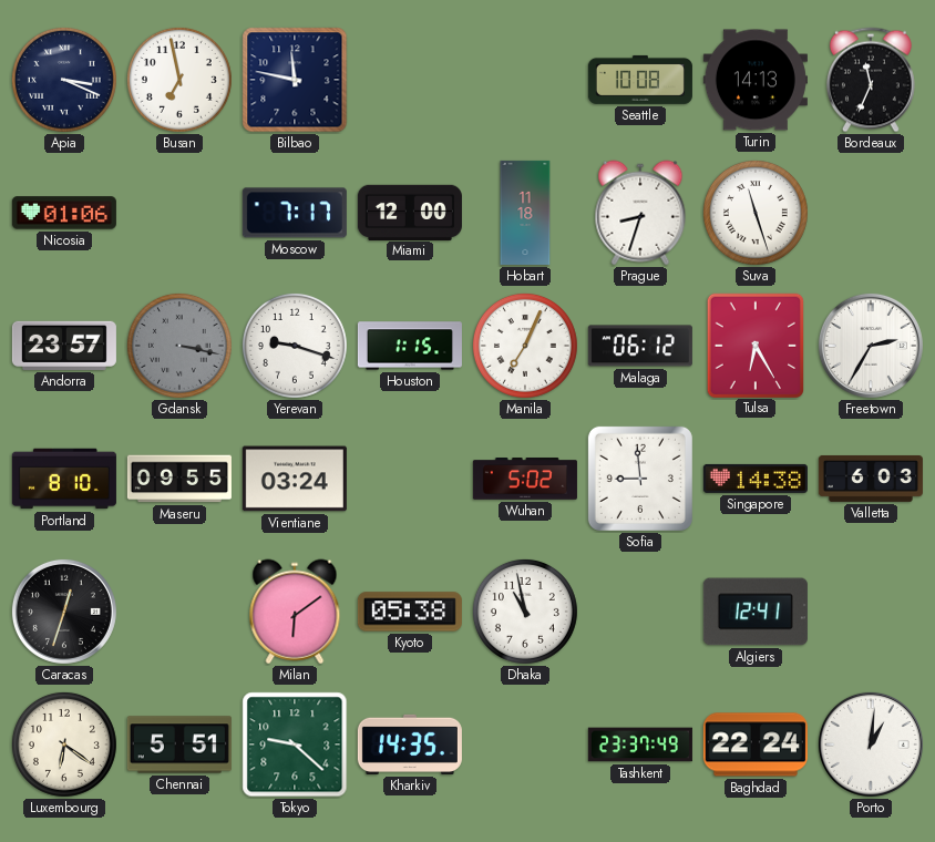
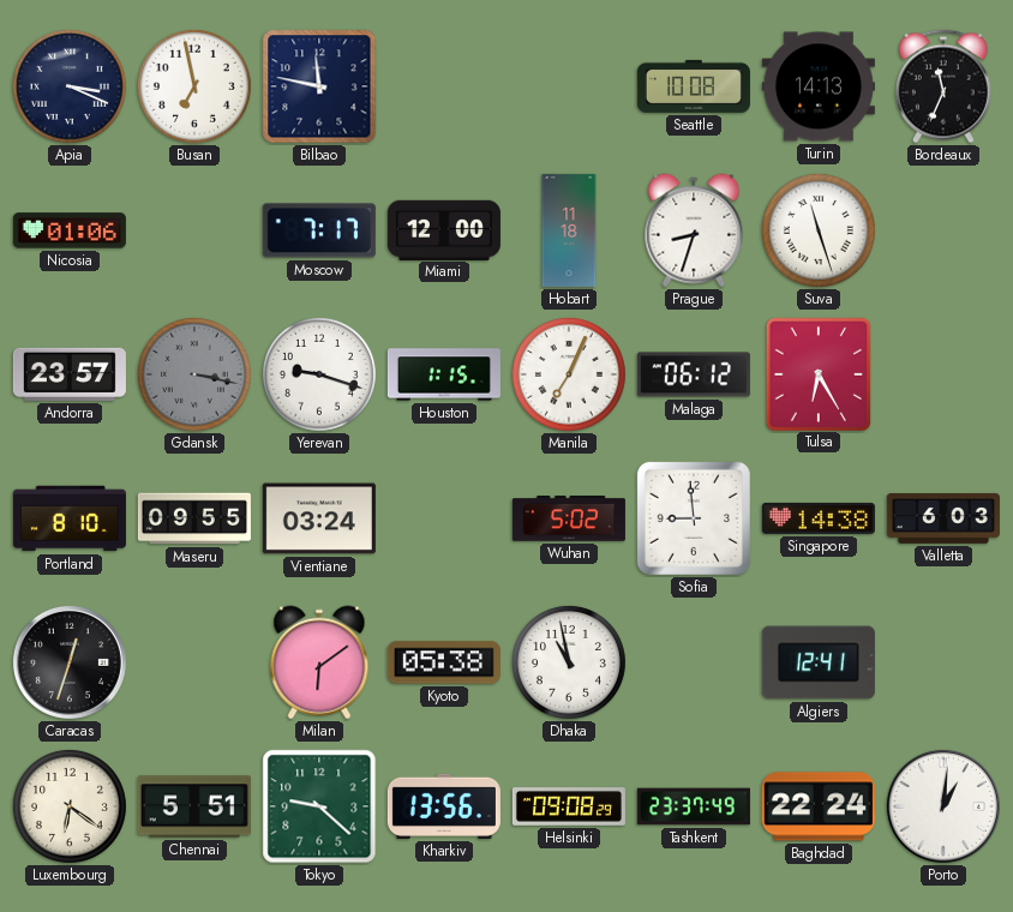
Freetown: 2:35 -> none
Kharkiv: 14:35 -> 13:56
Helsinki: none -> 09:08
